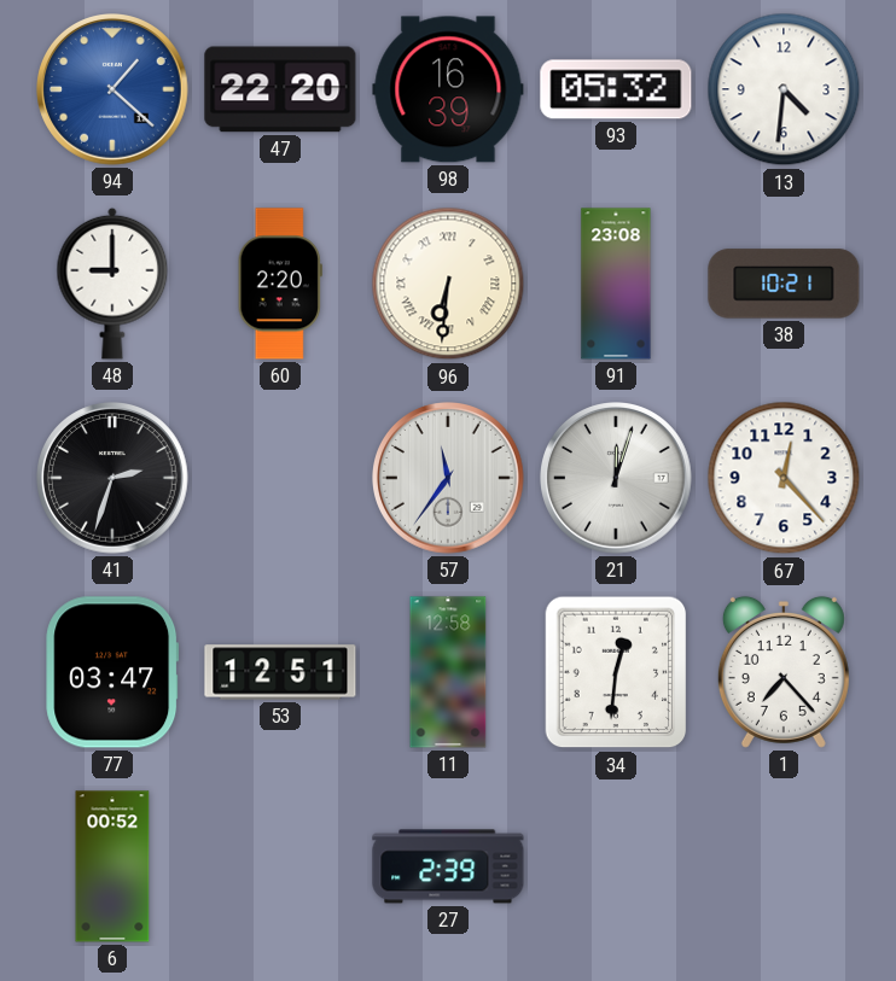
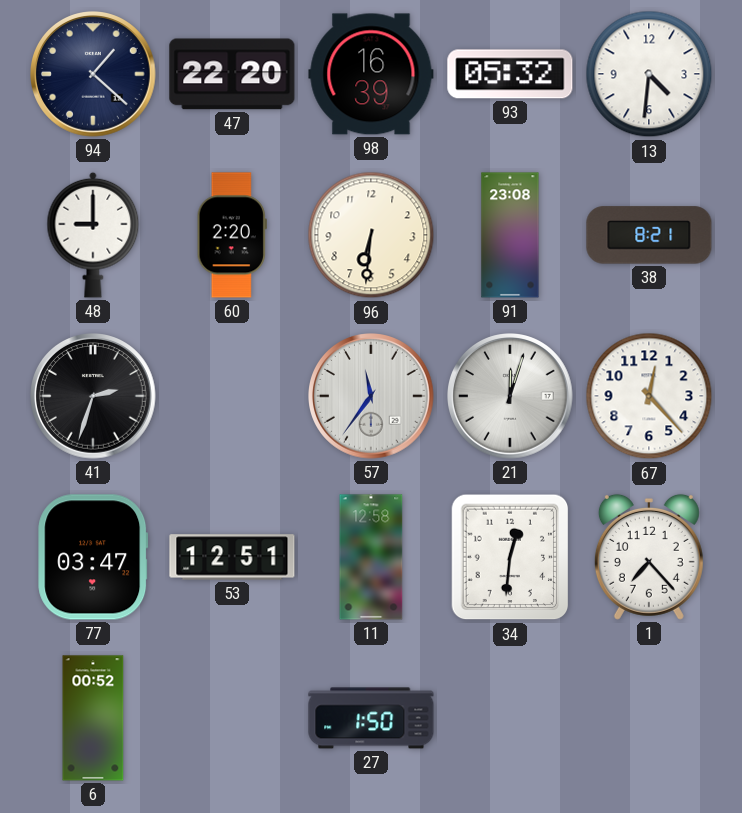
94 dial: blue -> navy
96 numerals: Roman -> Arabic
38: 10:21 -> 8:21
27: 2:39 -> 1:50
